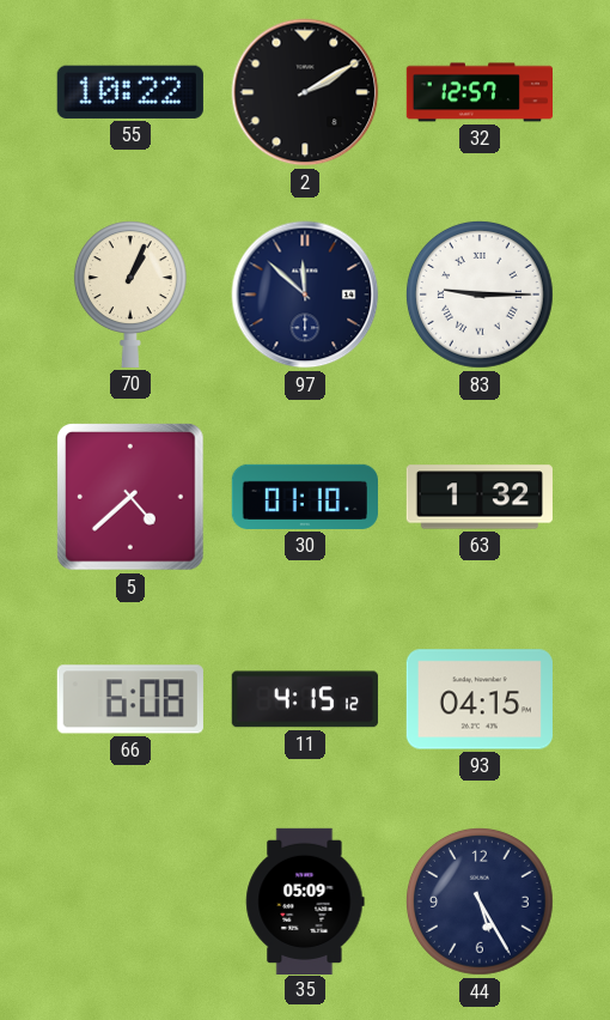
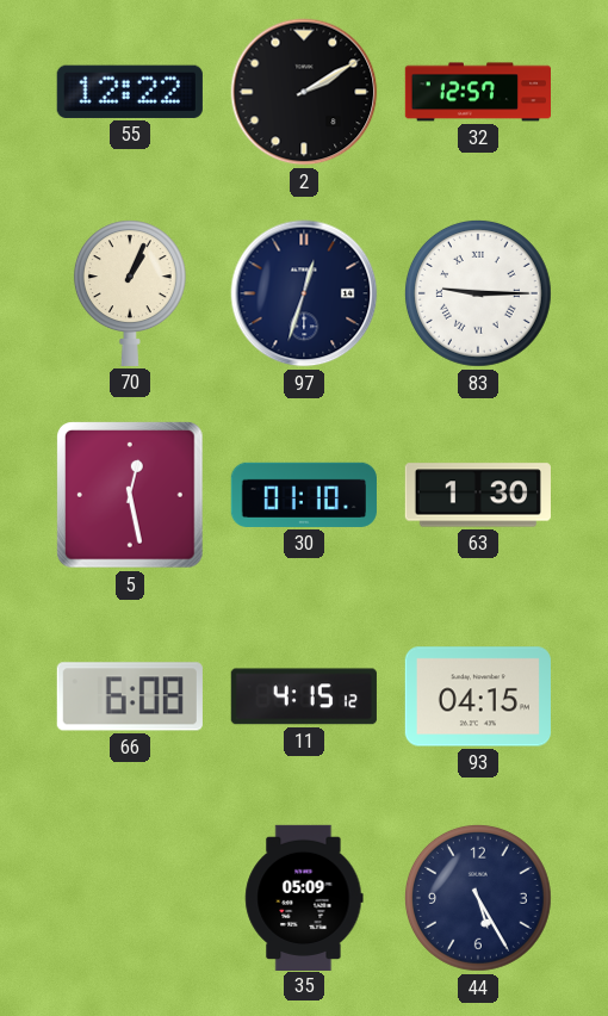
55: 10:22 -> 12:22
97: 11:52 -> 12:33
5: 4:38 -> 12:28
63: 1:32 -> 1:30
